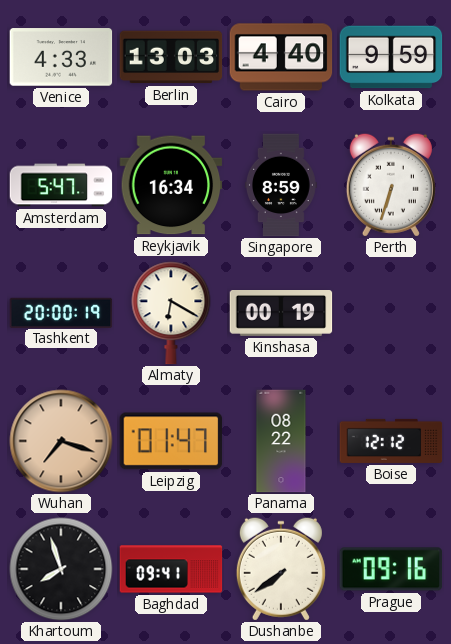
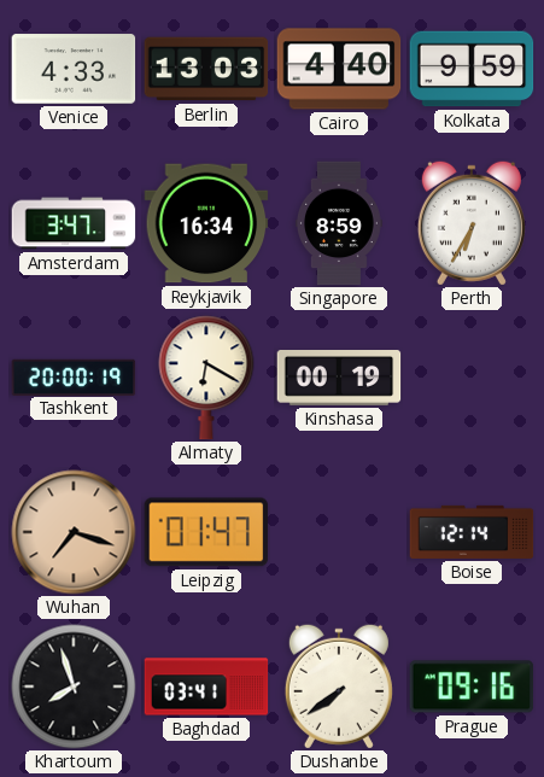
Amsterdam: 5:47 -> 3:47
Perth: 6:33 -> 6:35
Panama: 08:22 -> none
Boise: 12:12 -> 12:14
Baghdad: 09:41 -> 03:41
